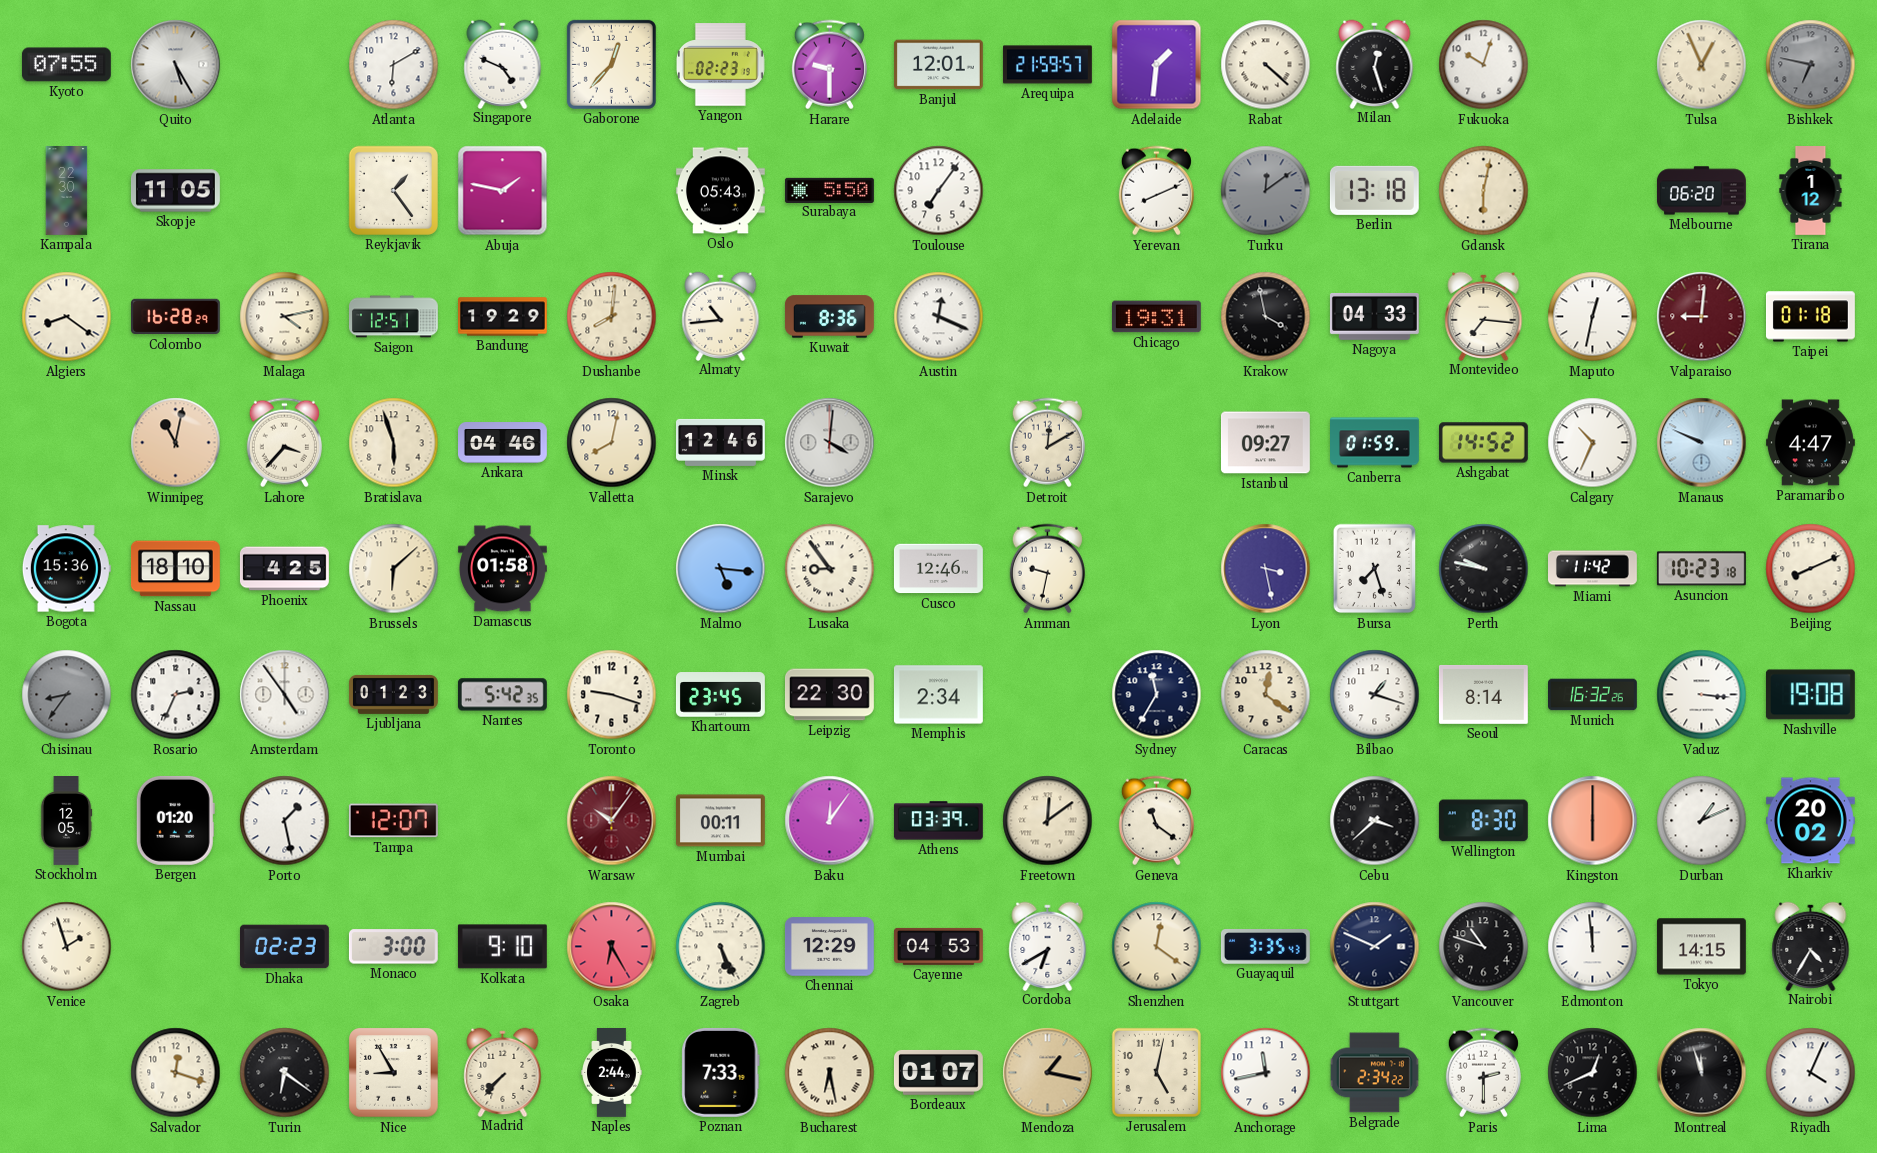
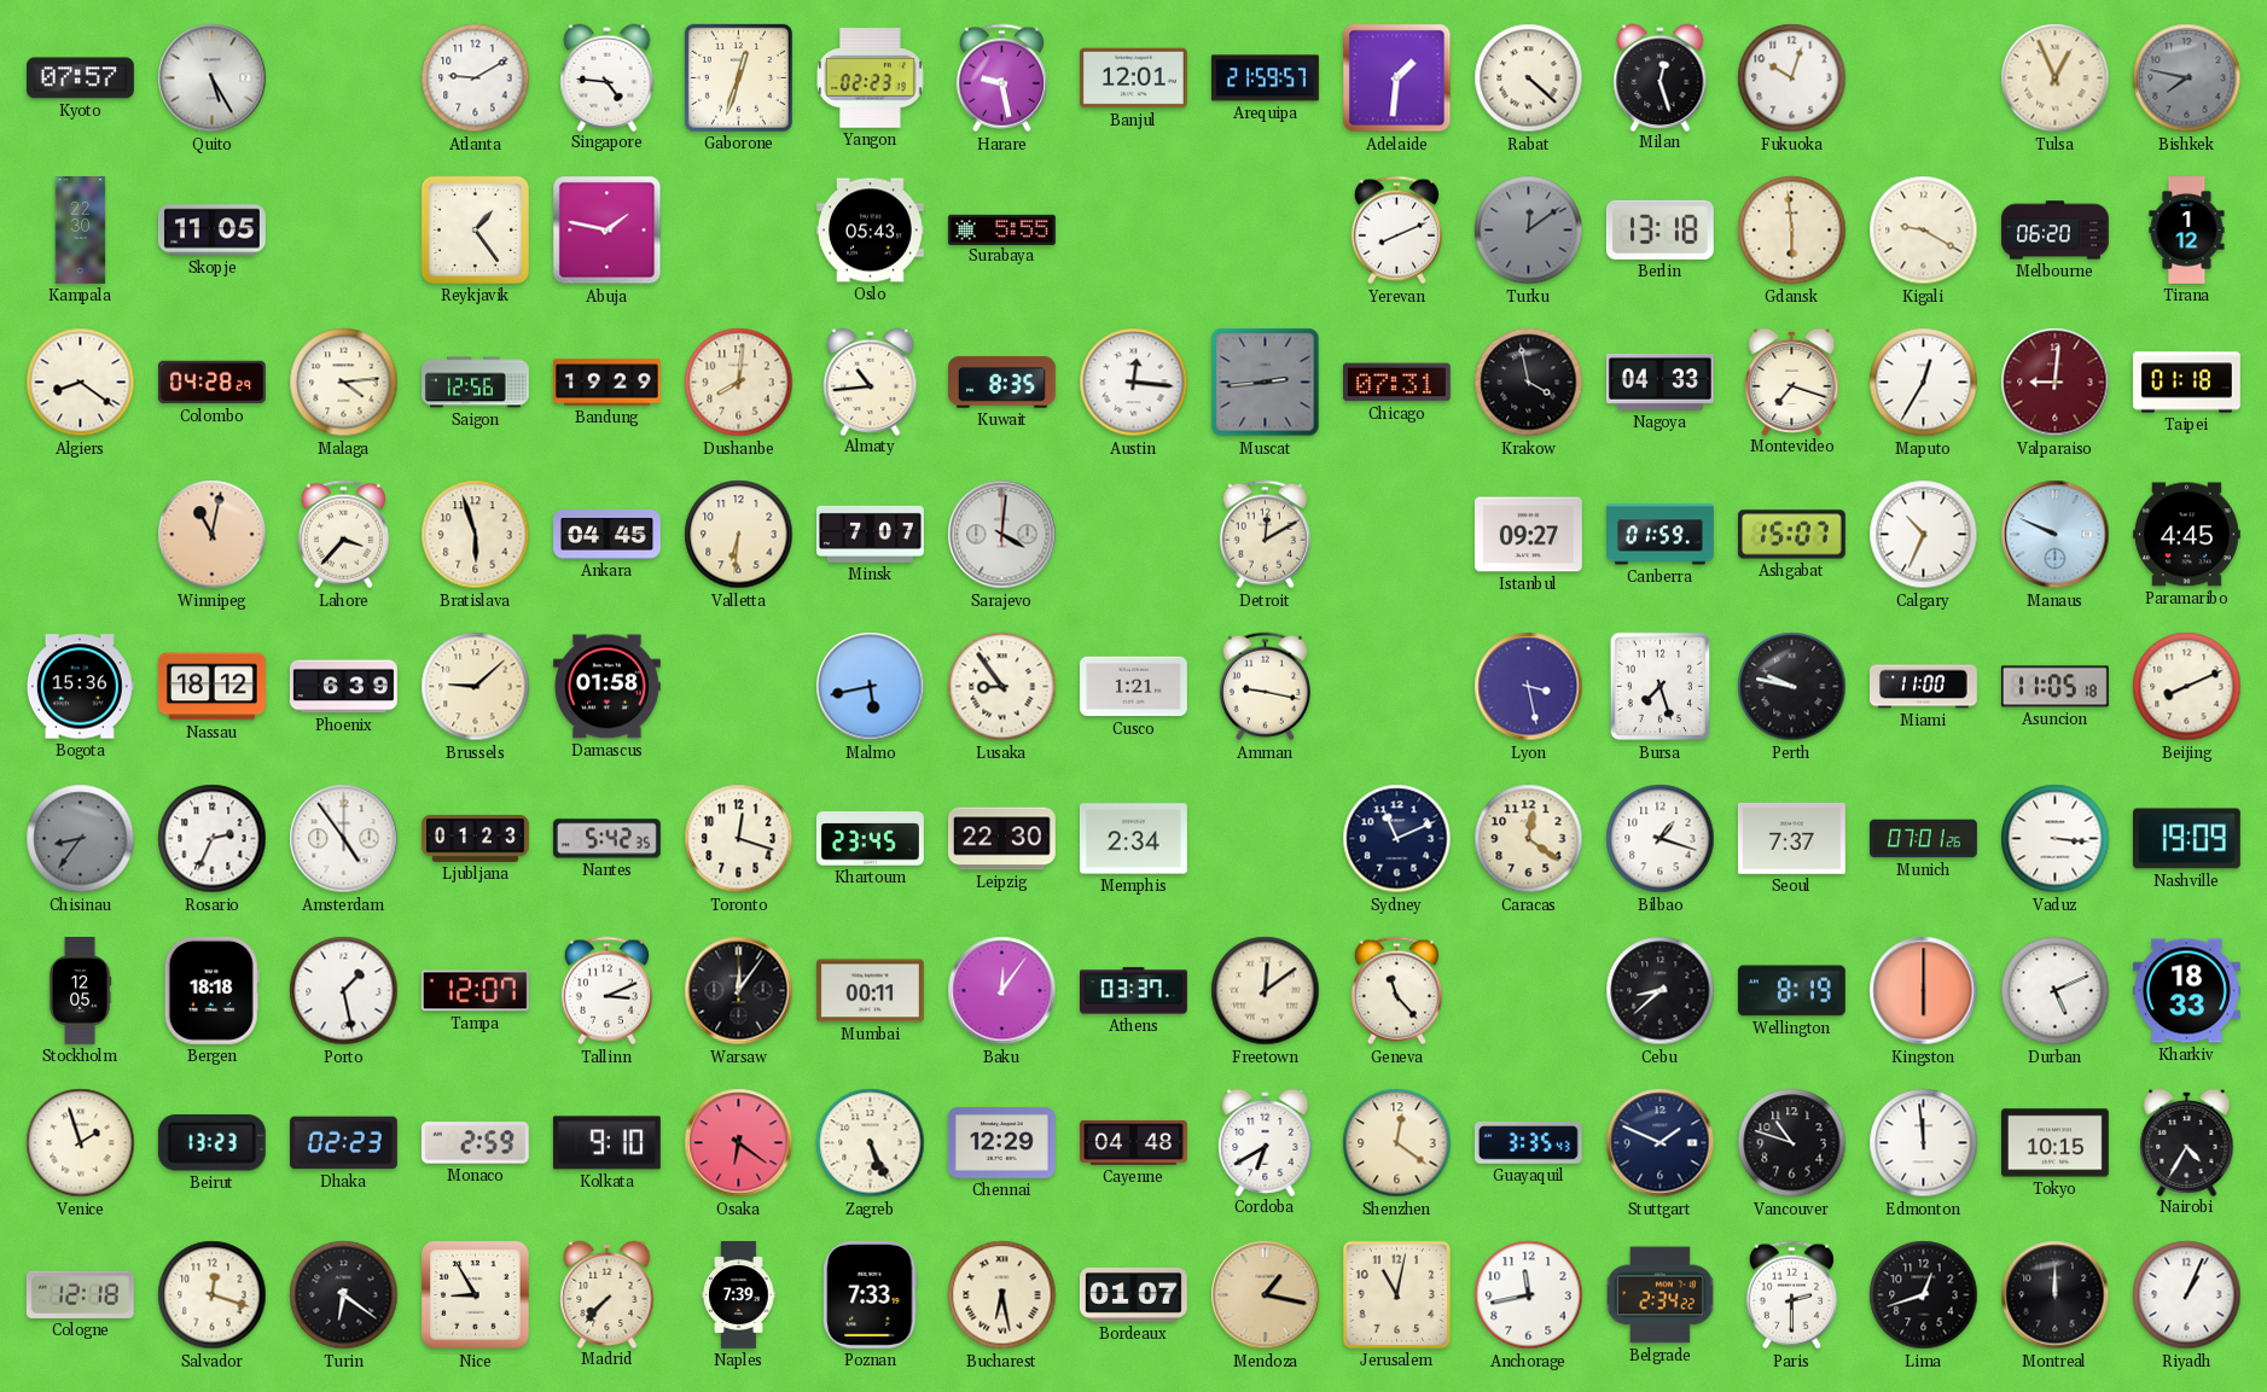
Kyoto: 07:55 -> 07:57
Atlanta: 6:10 -> 9:10
Singapore: 4:49 -> 4:46
Gaborone: 12:37 -> 12:33
Harare: 9:30 -> 9:28
Bishkek: 6:47 -> 7:47
Surabaya: 5:50 -> 5:55
Toulouse: 7:06 -> none
Gdansk: 6:02 -> 5:59
Kigali: none -> 9:20
Colombo: 16:28 -> 04:28
Malaga: 4:13 -> 4:14
Saigon: 12:51 -> 12:56
Kuwait: 8:36 -> 8:35
Austin: 12:19 -> 12:16
Muscat: none -> 2:44
Chicago: 19:31 -> 07:31
Montevideo: 7:16 -> 7:18
Maputo: 12:32 -> 12:35
Ankara: 04:46 -> 04:45
Valletta: 8:02 -> 6:31
Minsk: 12:46 -> 7:07
Ashgabat: 14:52 -> 15:07
Paramaribo: 4:47 -> 4:45
Nassau: 18:10 -> 18:12
Phoenix: 4:25 -> 6:39
Brussels: 6:08 -> 9:08
Malmo: 5:16 -> 5:43
Cusco: 12:46 -> 1:21
Amman: 9:32 -> 9:17
Miami: 11:42 -> 11:00
Asuncion: 10:23 -> 11:05
Toronto: 9:18 -> 12:18
Sydney: 11:35 -> 11:11
Seoul: 8:14 -> 7:37
Munich: 16:32 -> 07:01
Nashville: 19:08 -> 19:09
Bergen: 01:20 -> 18:18
Tallinn: none -> 3:11
Warsaw: 10:06 -> 12:06
Warsaw dial: burgundy -> black
Athens: 03:39 -> 03:37
Geneva: 11:21 -> 11:23
Cebu: 3:38 -> 8:38
Wellington: 8:30 -> 8:19
Durban: 1:11 -> 5:11
Kharkiv: 20:02 -> 18:33
Beirut: none -> 13:23
Monaco: 3:00 -> 2:59
Osaka: 6:25 -> 6:21
Cayenne: 04:53 -> 04:48
Tokyo: 14:15 -> 10:15
Cologne: none -> 12:18
Naples: 2:44 -> 7:39
Jerusalem: 5:02 -> 11:02
Lima: 12:41 -> 12:42
Montreal: 11:57 -> 12:00
Riyadh: 4:04 -> 1:04
